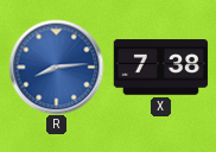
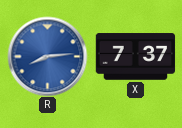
X: 7:38 -> 7:37
